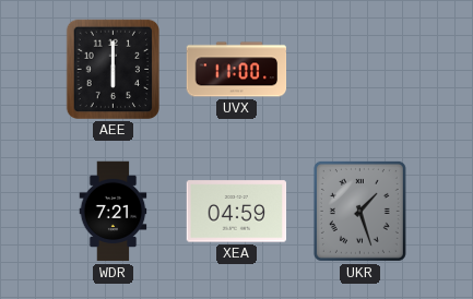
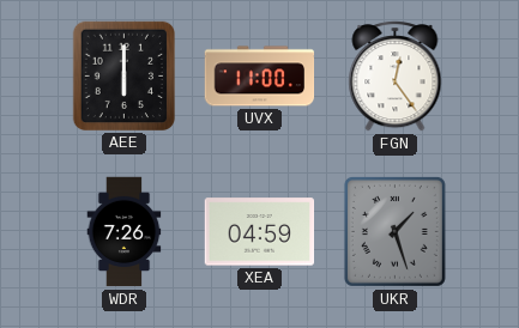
FGN: none -> 12:24
WDR: 7:21 -> 7:26
